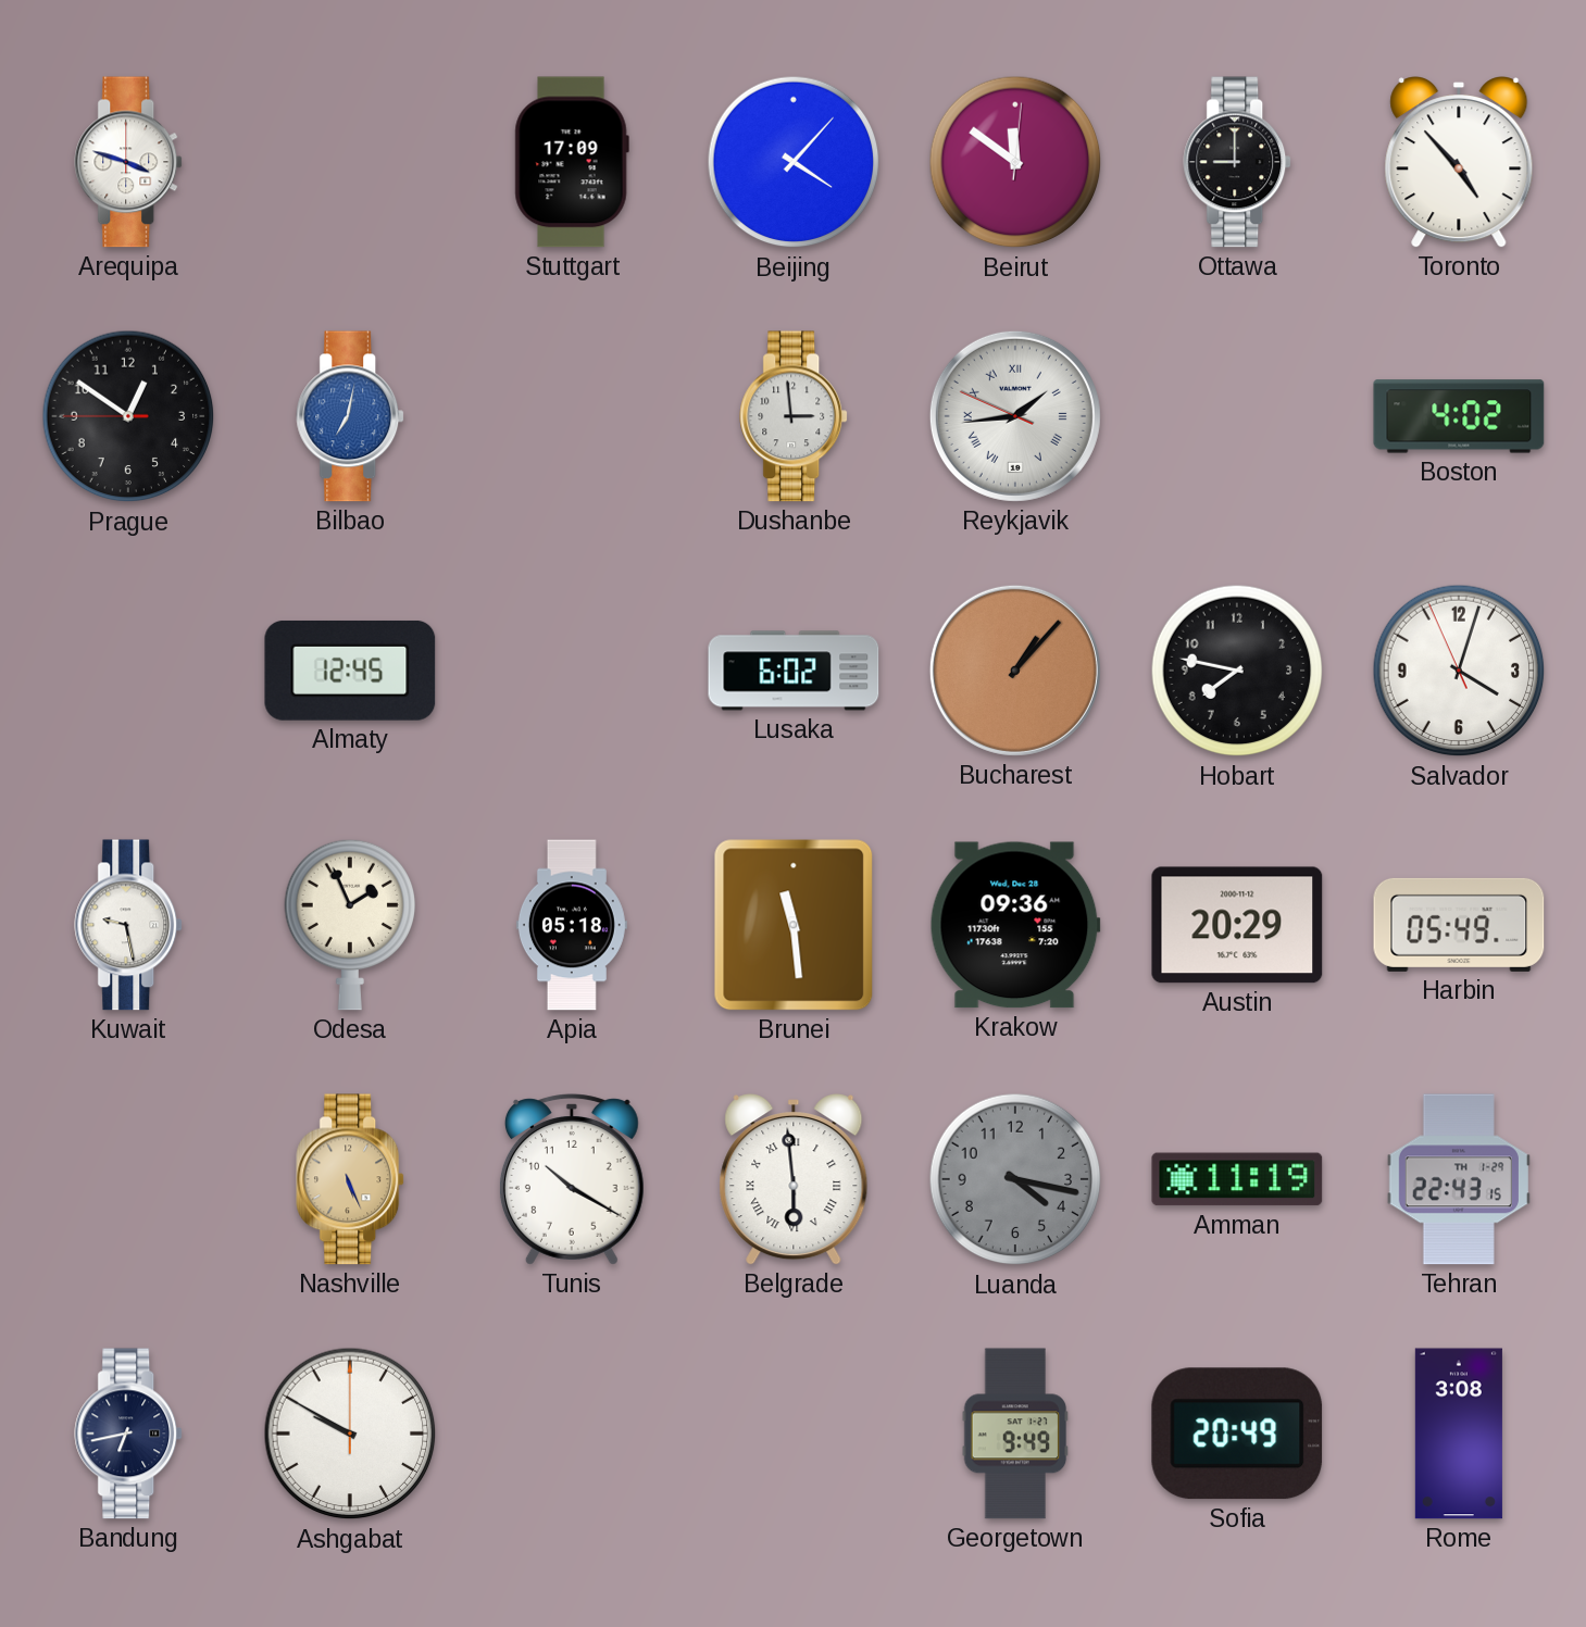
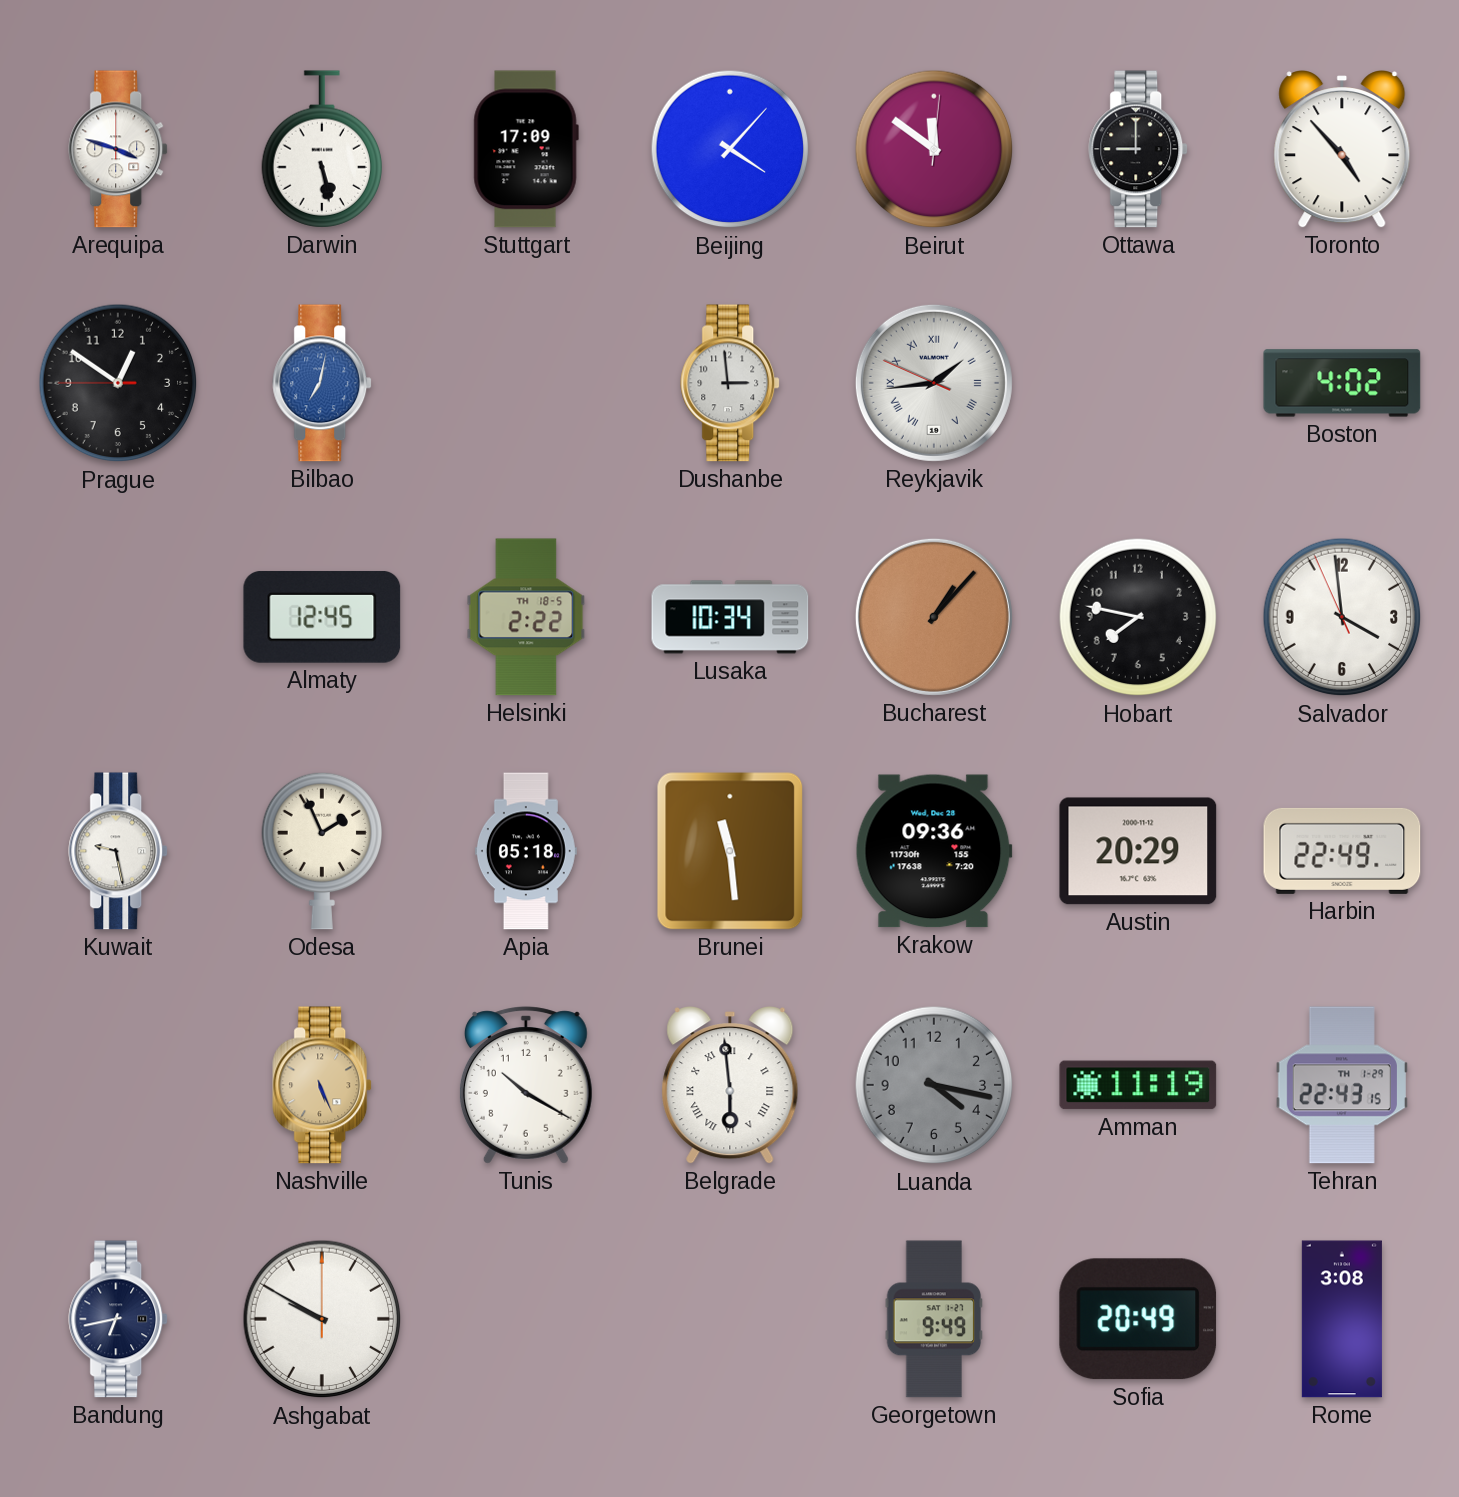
Darwin: none -> 5:28
Helsinki: none -> 2:22
Lusaka: 6:02 -> 10:34
Salvador: 4:02 -> 3:58
Harbin: 05:49 -> 22:49
